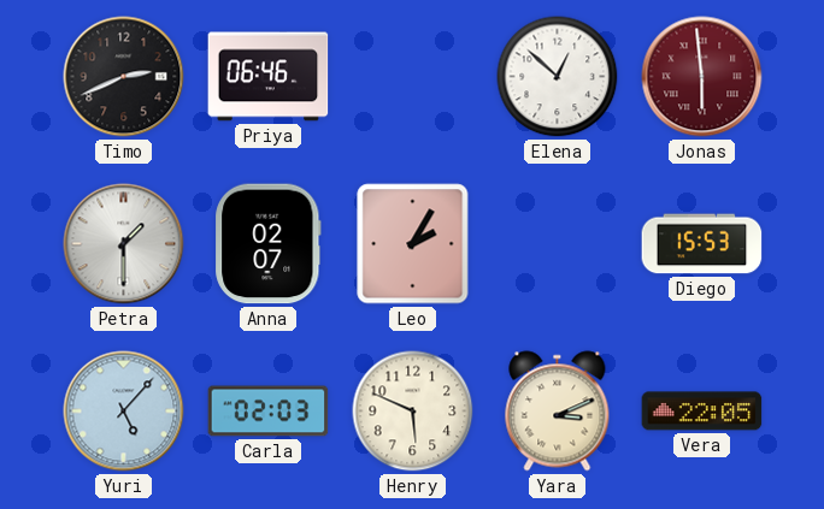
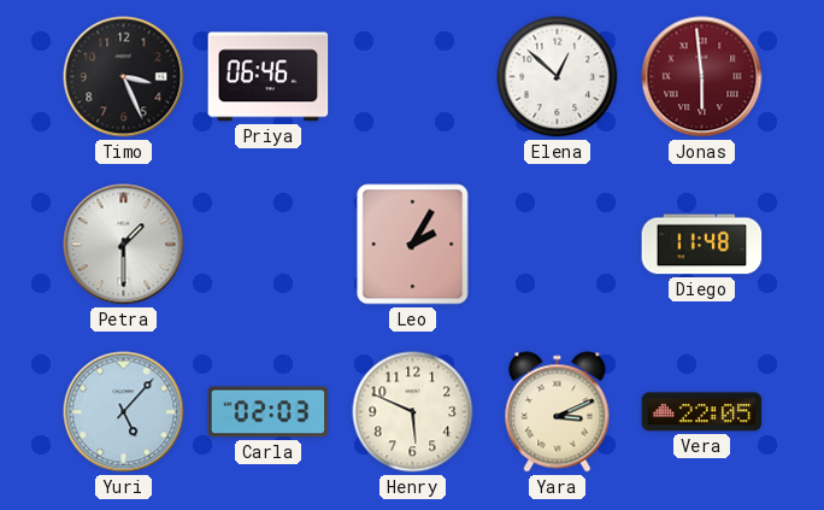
Timo: 2:41 -> 3:26
Anna: 02:07 -> none
Diego: 15:53 -> 11:48
